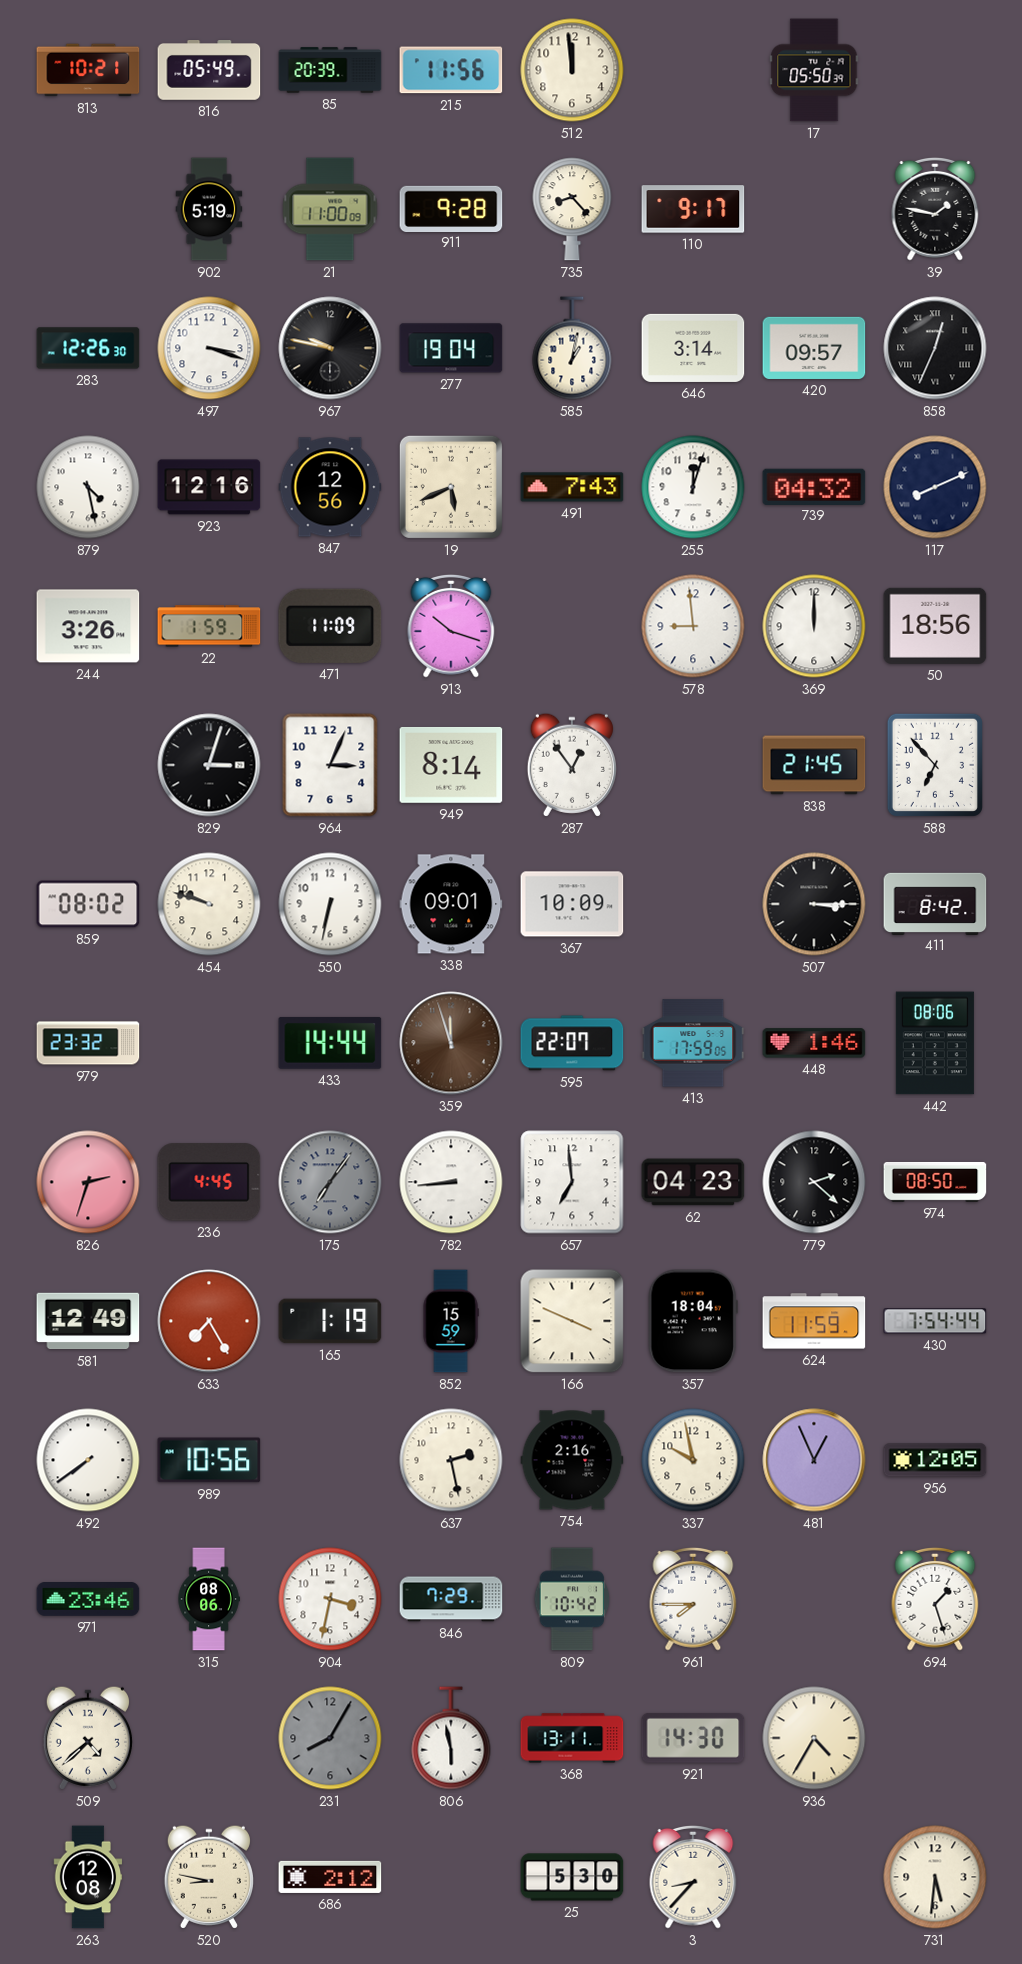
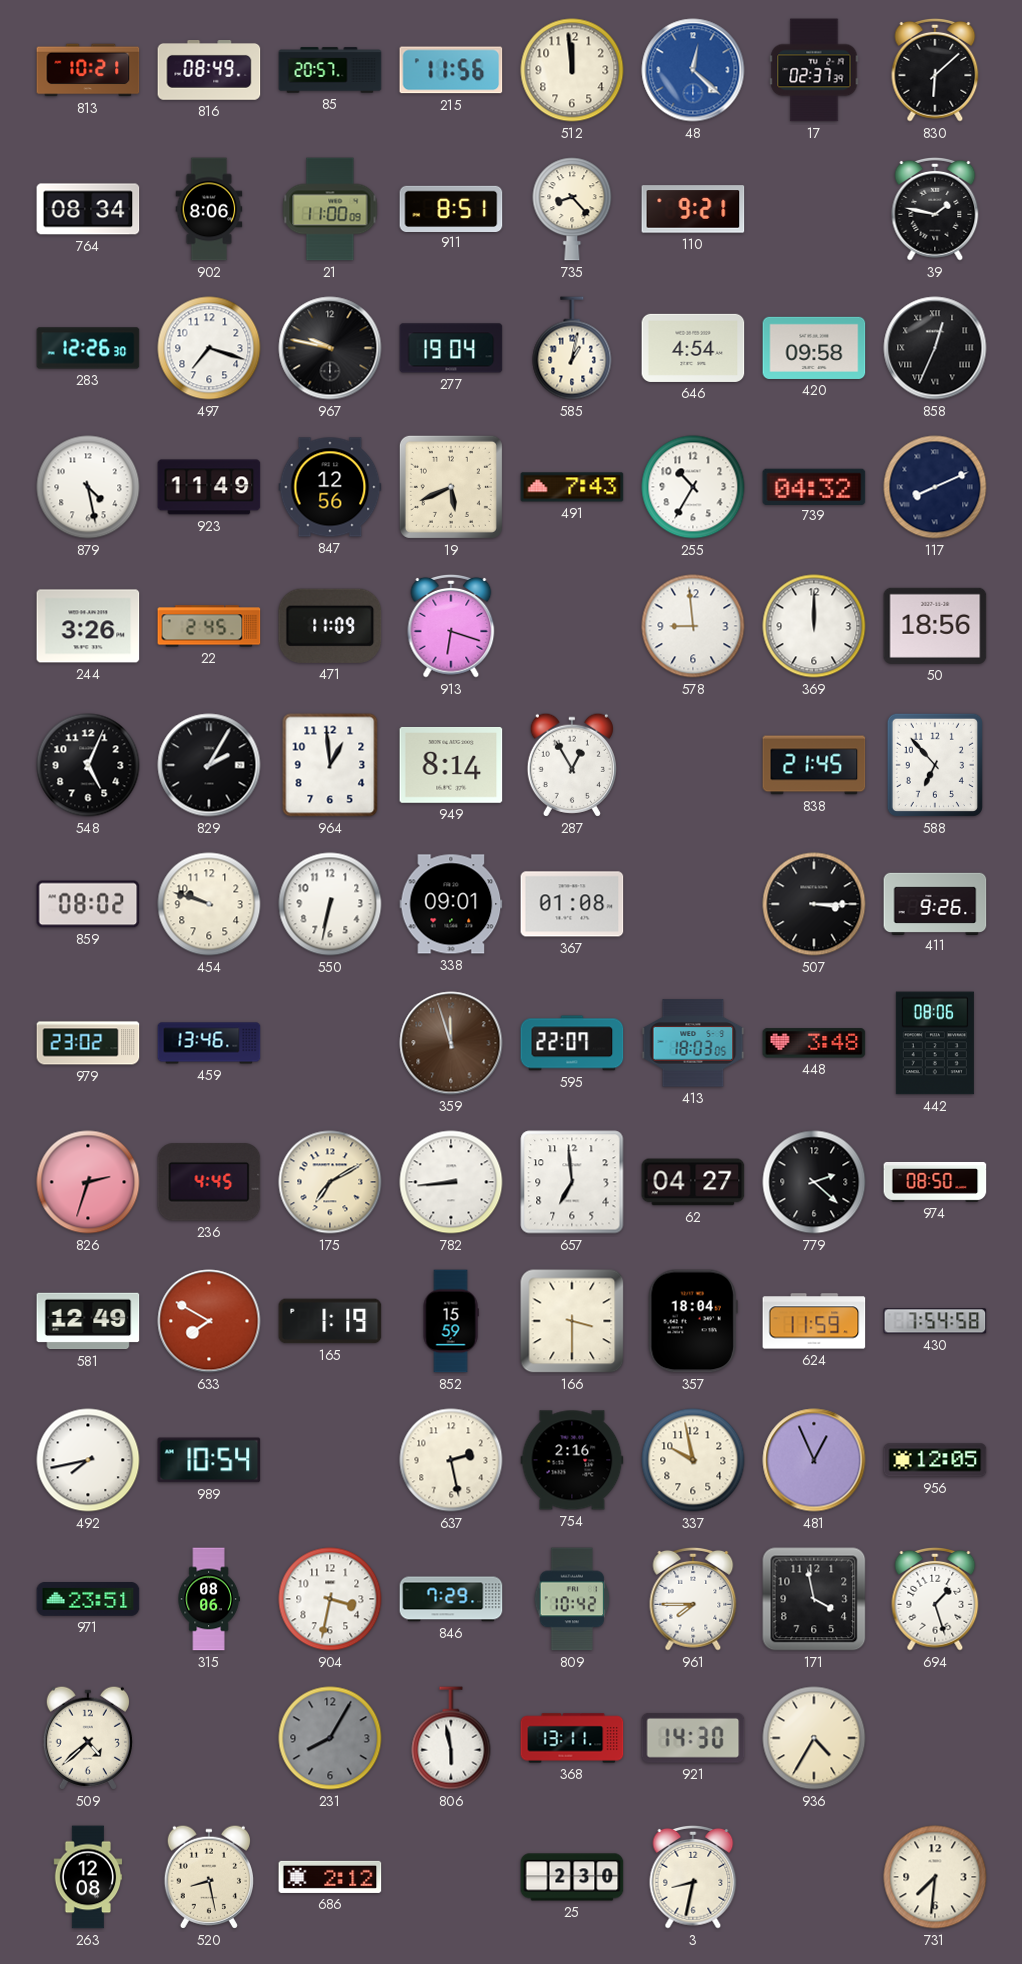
816: 05:49 -> 08:49
85: 20:39 -> 20:57
48: none -> 12:22
17: 05:50 -> 02:37
830: none -> 6:08
764: none -> 08:34
902: 5:19 -> 8:06
911: 9:28 -> 8:51
110: 9:17 -> 9:21
497: 3:18 -> 7:18
646: 3:14 -> 4:54
420: 09:57 -> 09:58
923: 12:16 -> 11:49
255: 12:03 -> 10:35
22: 1:59 -> 2:45
913: 10:18 -> 6:18
548: none -> 5:04
829: 3:03 -> 2:05
964: 3:04 -> 12:59
287: 12:54 -> 12:55
367: 10:09 -> 01:08
411: 8:42 -> 9:26
979: 23:32 -> 23:02
459: none -> 13:46
433: 14:44 -> none
413: 17:59 -> 18:03
448: 1:46 -> 3:48
175: 7:06 -> 7:10
175 dial: grey -> cream
62: 04:23 -> 04:27
633: 7:25 -> 7:50
166: 3:49 -> 3:30
430: 7:54:44 -> 7:54:58
492: 7:39 -> 7:43
989: 10:56 -> 10:54
971: 23:46 -> 23:51
171: none -> 3:58
520: 8:47 -> 8:28
25: 5:30 -> 2:30
3: 8:37 -> 8:32
731: 5:31 -> 7:31
